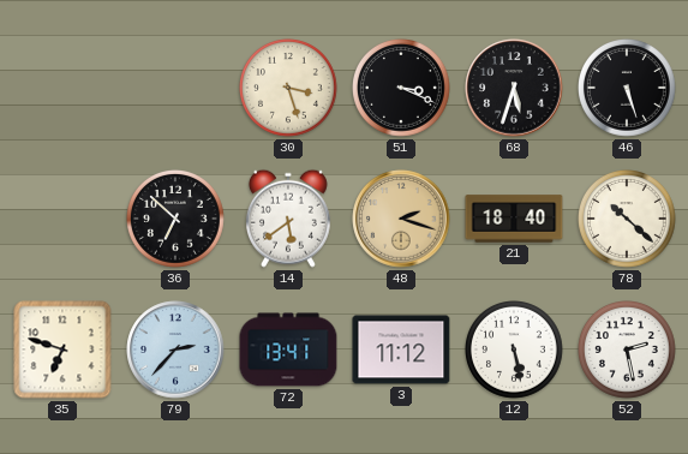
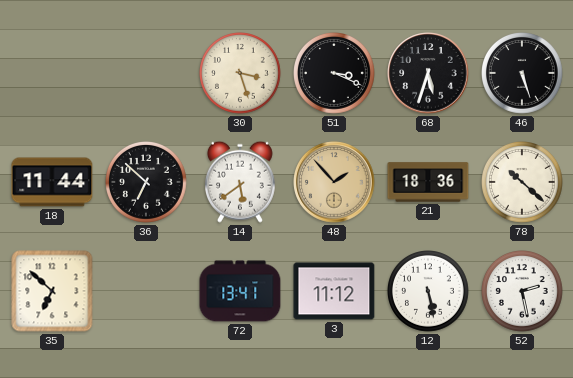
18: none -> 11:44
48: 2:18 -> 1:53
21: 18:40 -> 18:36
35: 6:48 -> 6:52
79: 2:37 -> none
